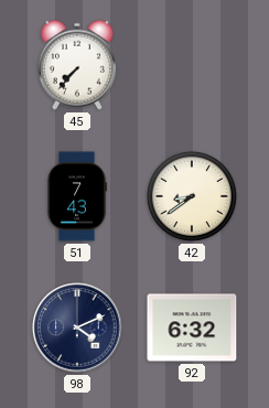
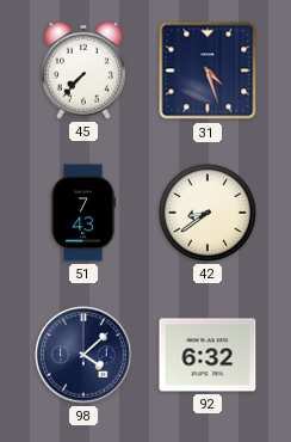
31: none -> 4:27
98: 4:11 -> 4:08
